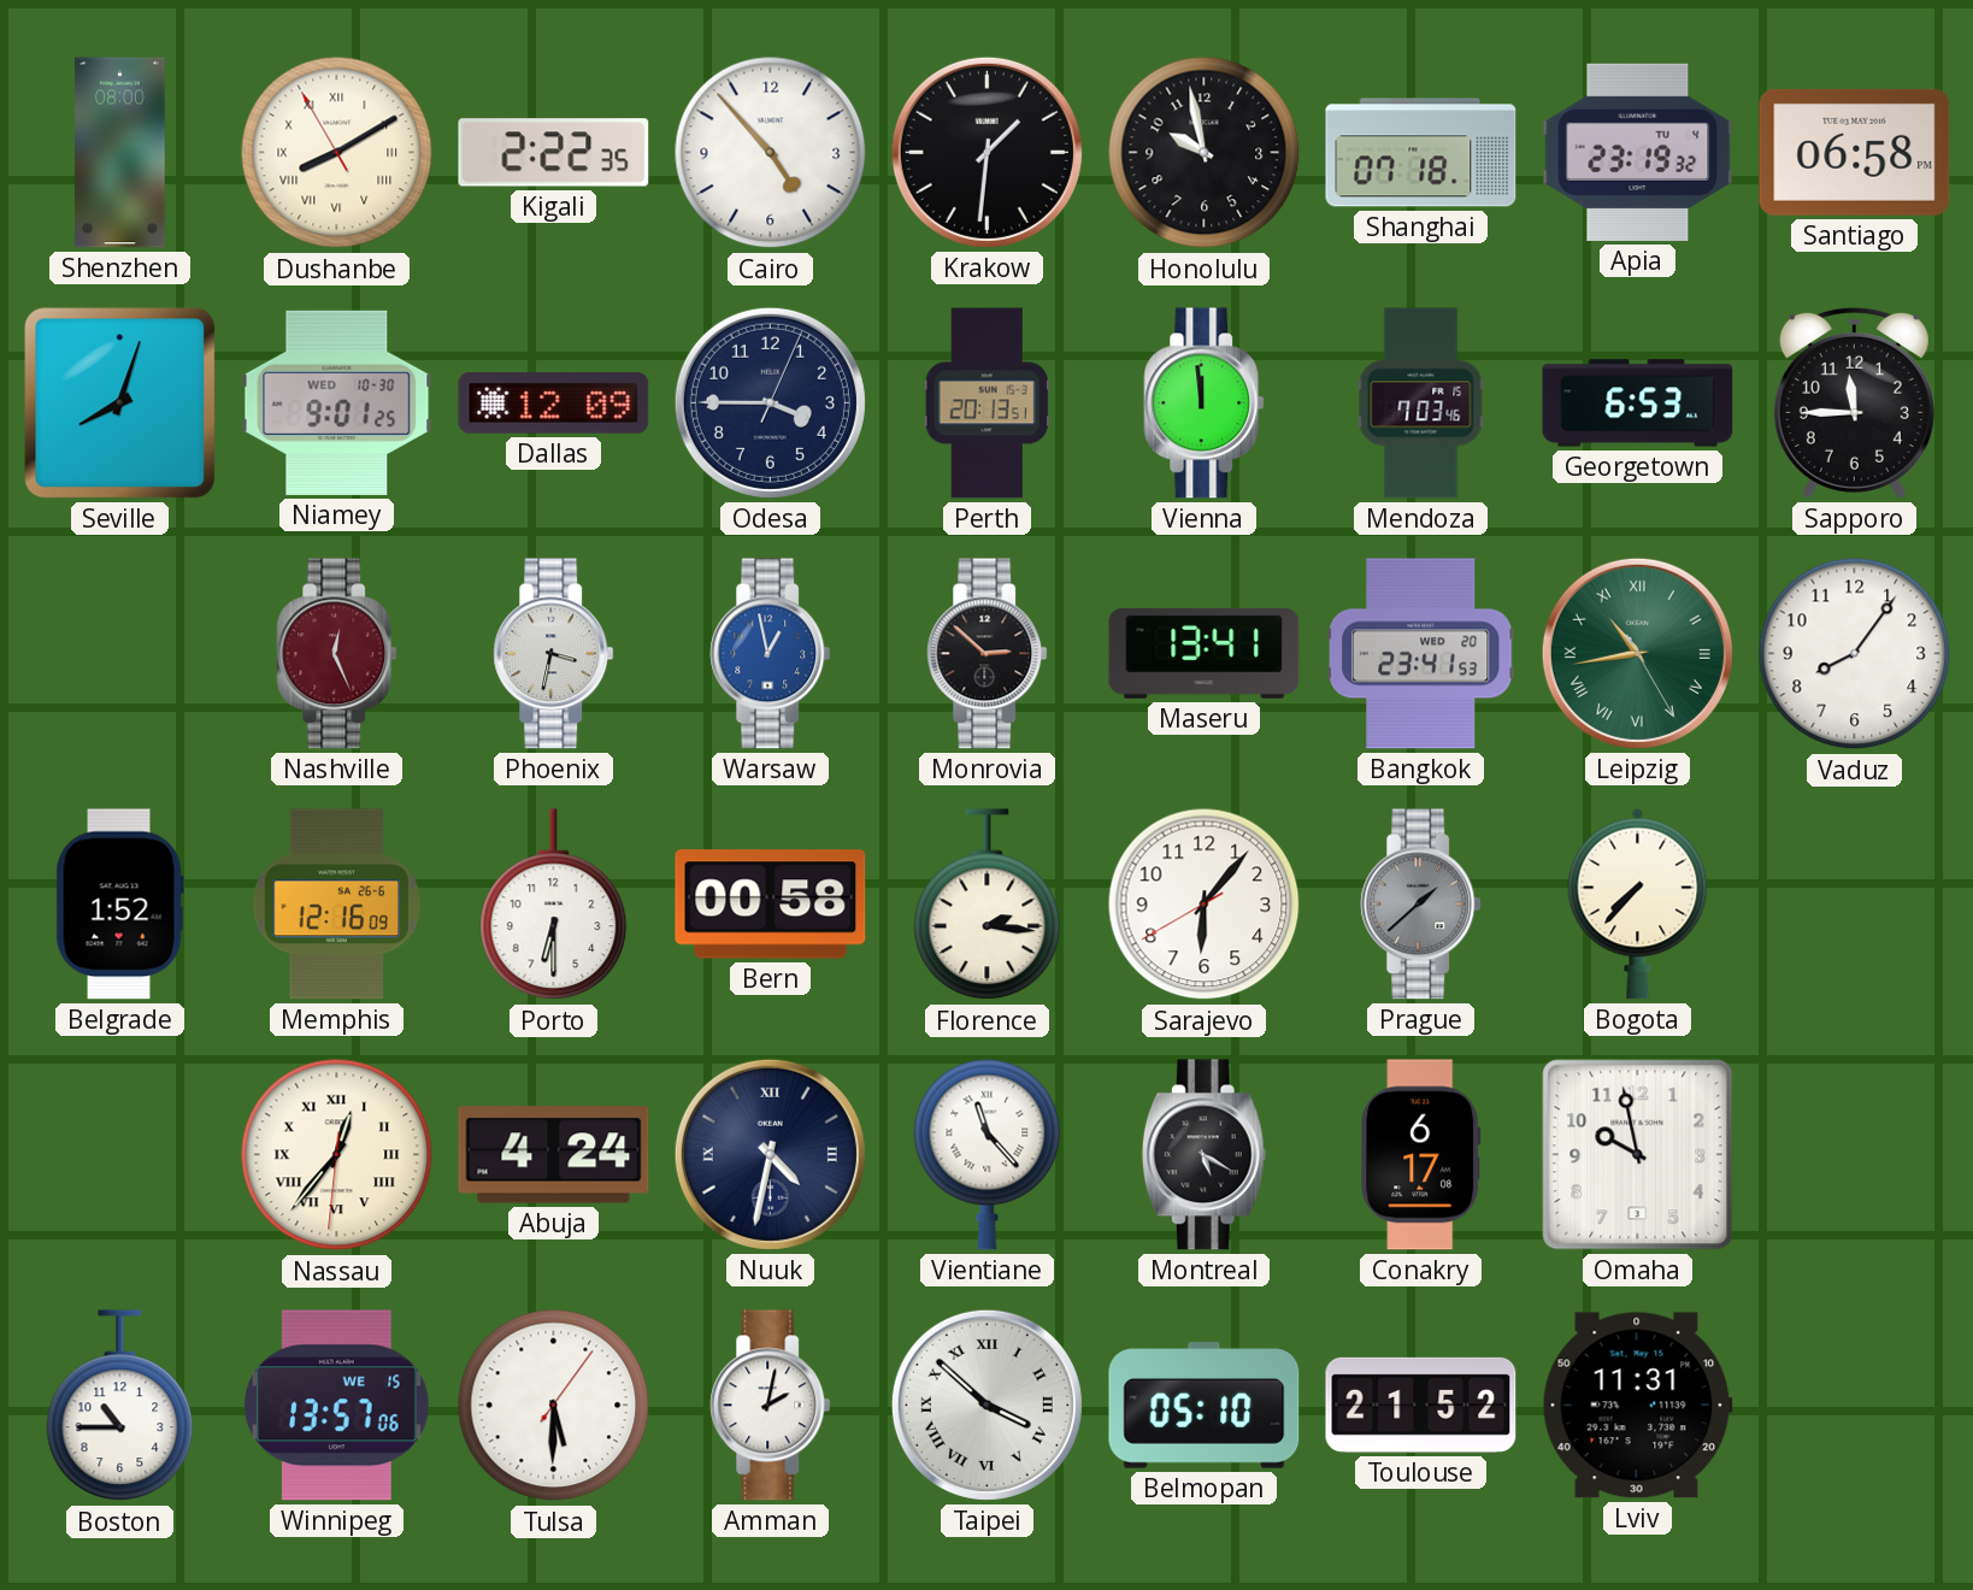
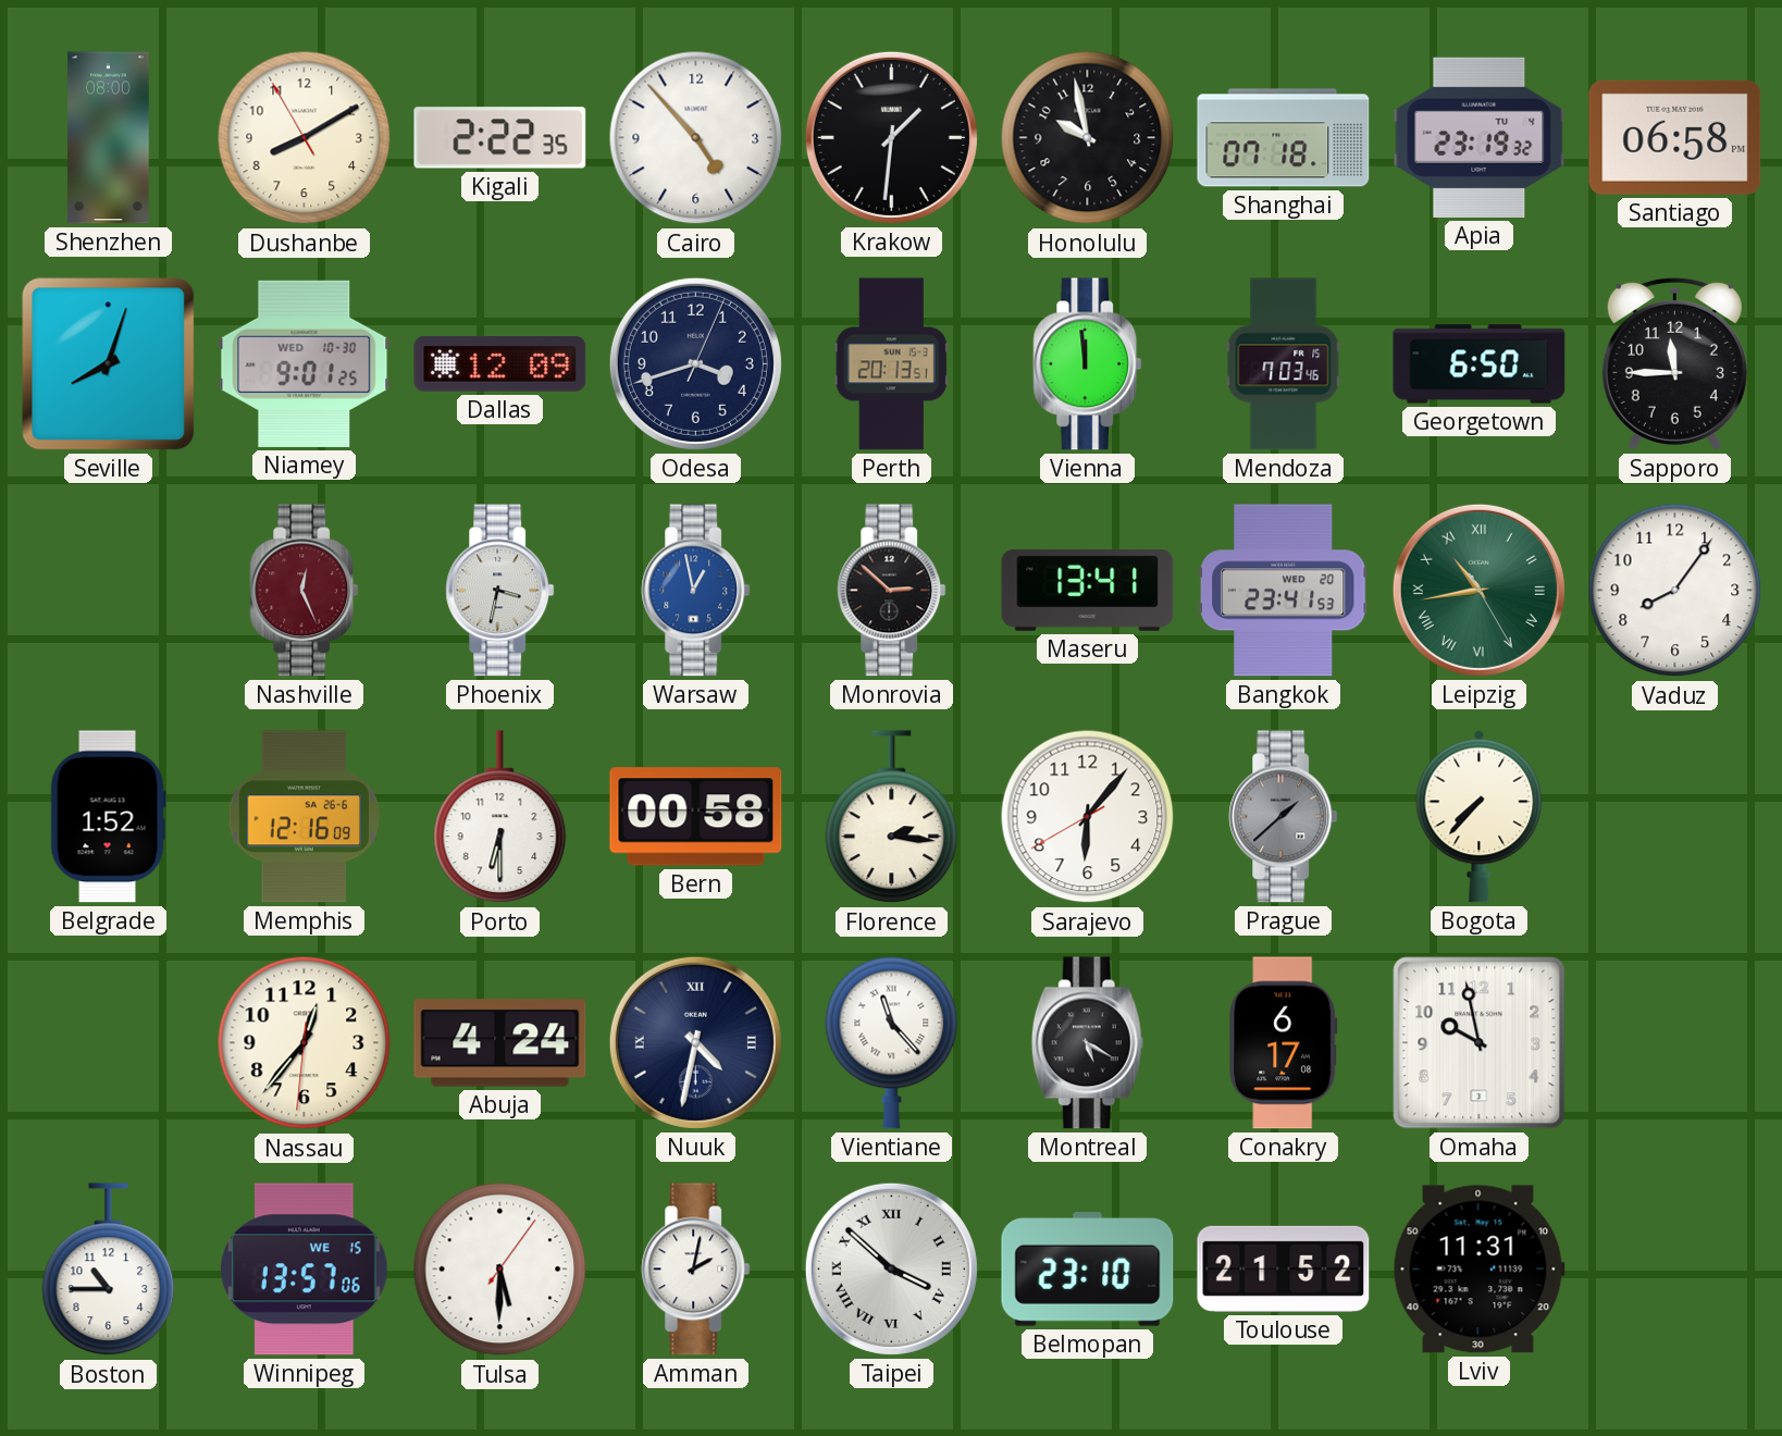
Dushanbe numerals: Roman -> Arabic
Odesa: 3:45 -> 3:42
Georgetown: 6:53 -> 6:50
Nassau numerals: Roman -> Arabic
Belmopan: 05:10 -> 23:10
